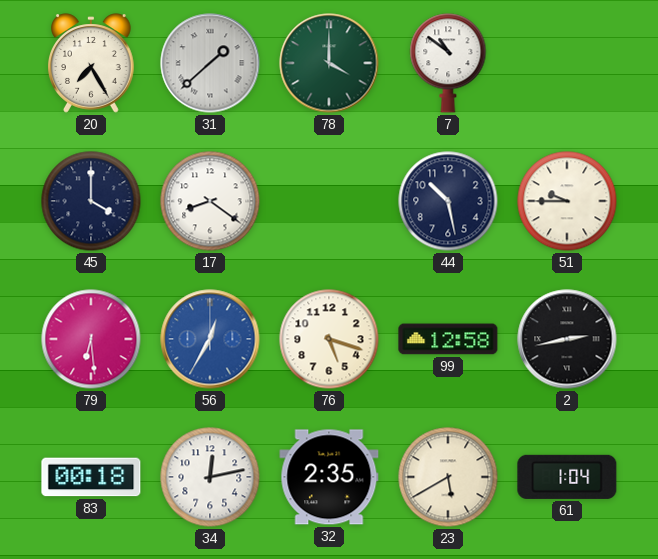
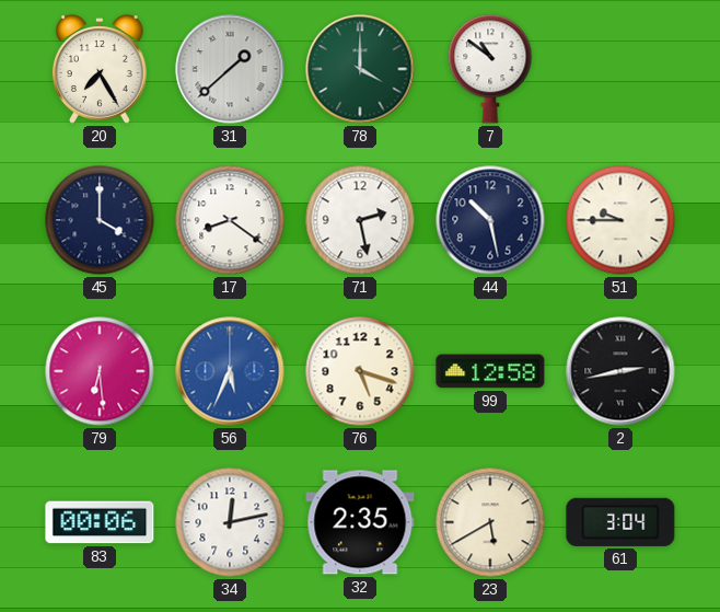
71: none -> 2:28
56: 12:35 -> 5:34
83: 00:18 -> 00:06
61: 1:04 -> 3:04
